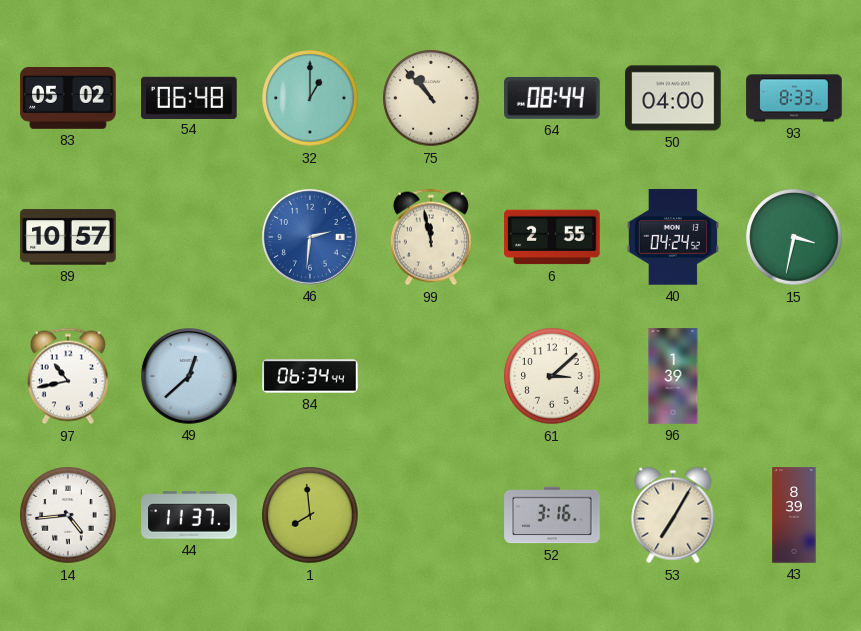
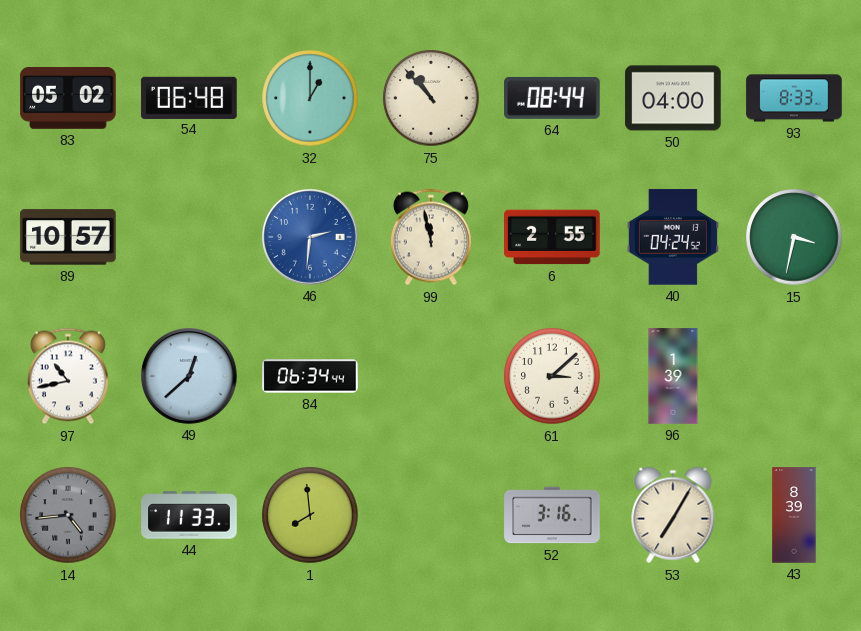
14 dial: white -> grey
44: 11:37 -> 11:33
